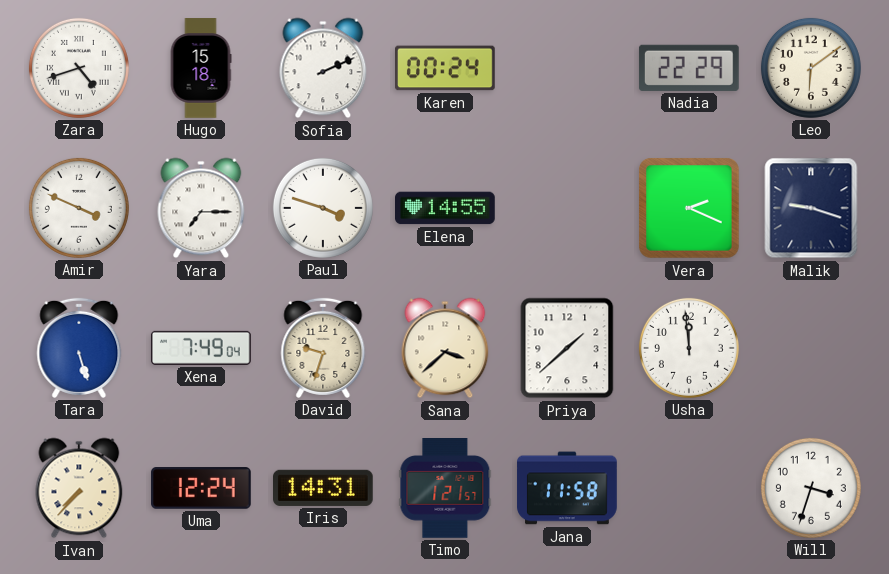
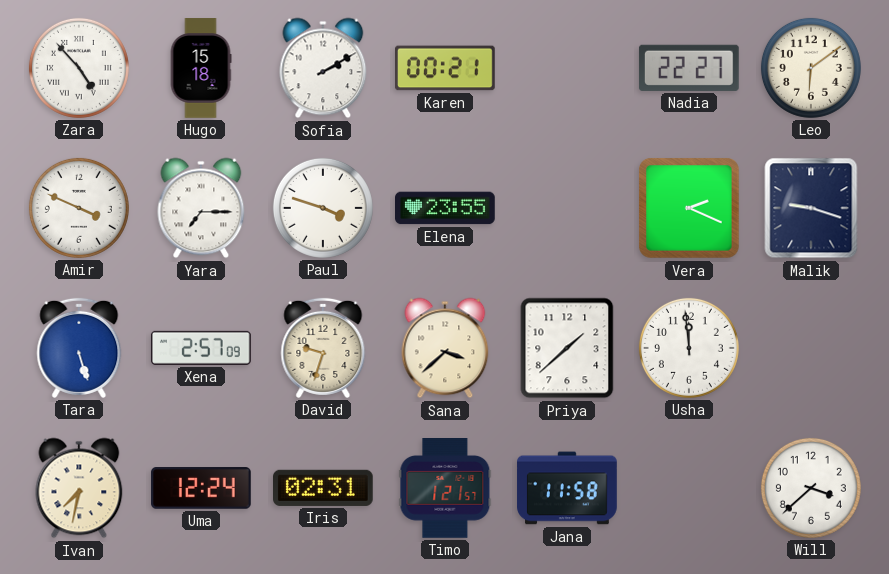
Zara: 4:42 -> 4:53
Sofia: 2:11 -> 2:10
Karen: 00:24 -> 00:21
Nadia: 22:29 -> 22:27
Elena: 14:55 -> 23:55
Xena: 7:49 -> 2:57
Ivan: 7:37 -> 7:32
Iris: 14:31 -> 02:31
Will: 3:33 -> 3:38
